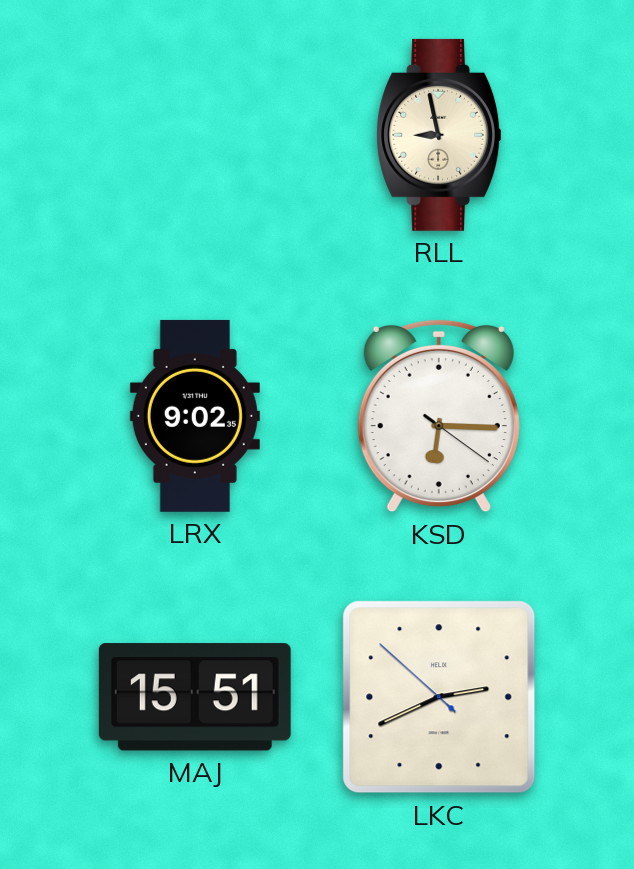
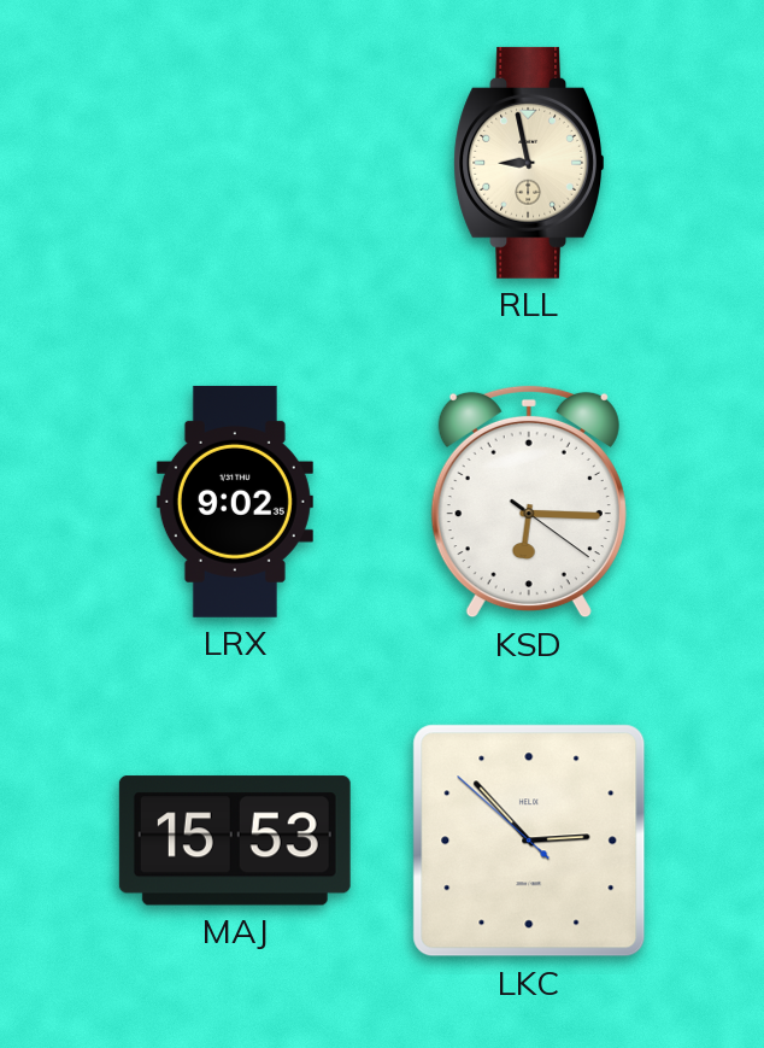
MAJ: 15:51 -> 15:53
LKC: 2:40 -> 2:52
